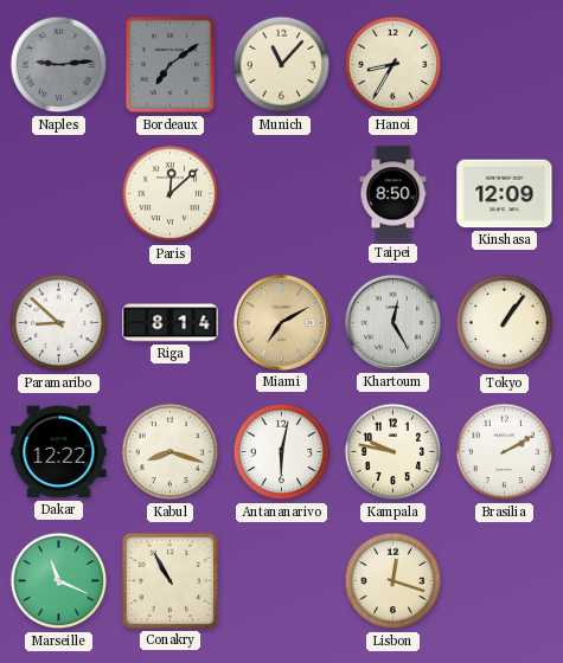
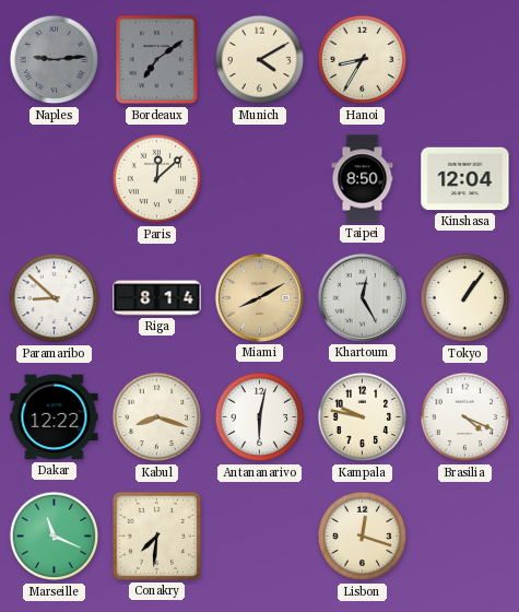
Munich: 11:07 -> 4:10
Kinshasa: 12:09 -> 12:04
Miami: 7:10 -> 8:10
Brasilia: 2:10 -> 4:19
Conakry: 10:55 -> 7:31
